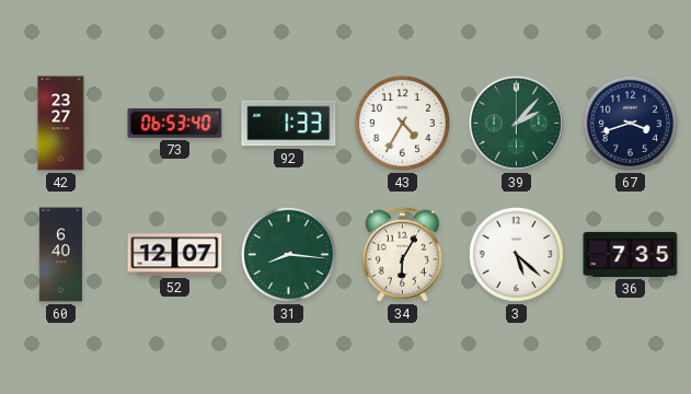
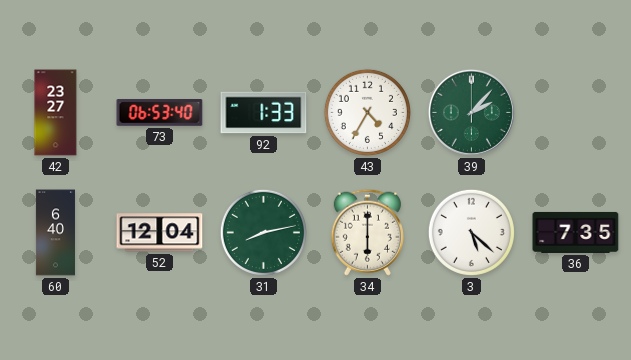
67: 3:42 -> none
52: 12:07 -> 12:04
31: 8:16 -> 8:13
34: 6:05 -> 6:00
